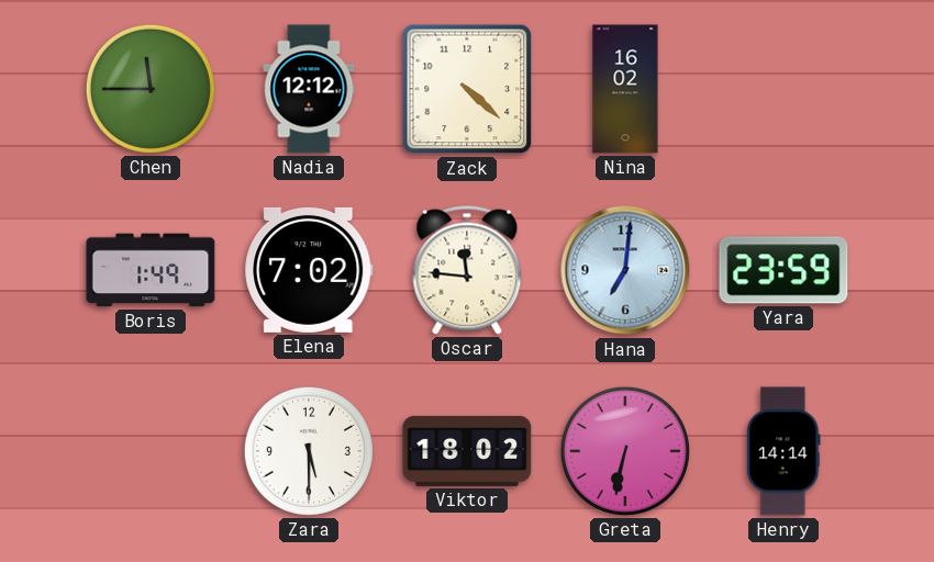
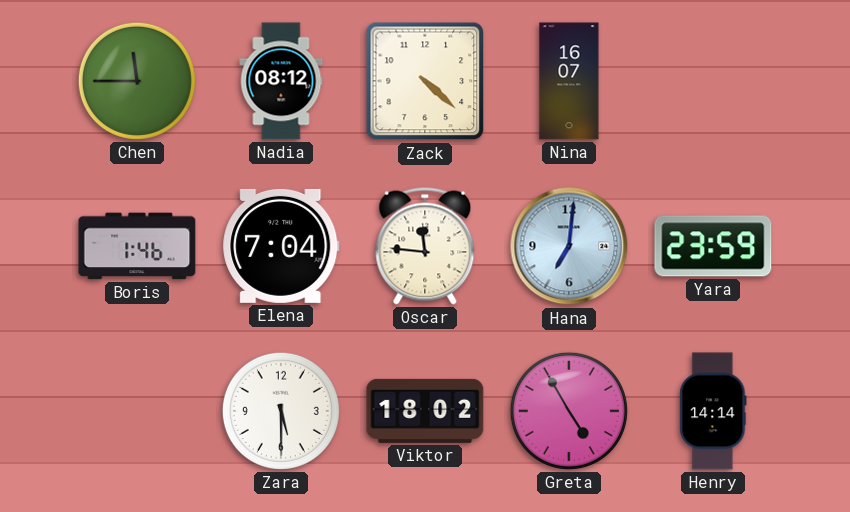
Nadia: 12:12 -> 08:12
Nina: 16:02 -> 16:07
Boris: 1:49 -> 1:46
Elena: 7:02 -> 7:04
Greta: 6:32 -> 4:55
